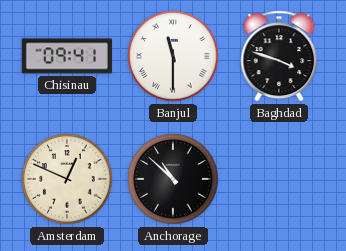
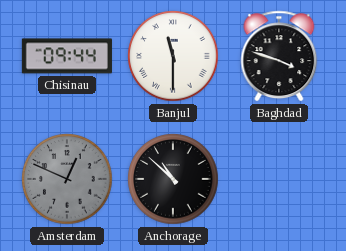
Chisinau: 09:41 -> 09:44
Amsterdam dial: cream -> grey
